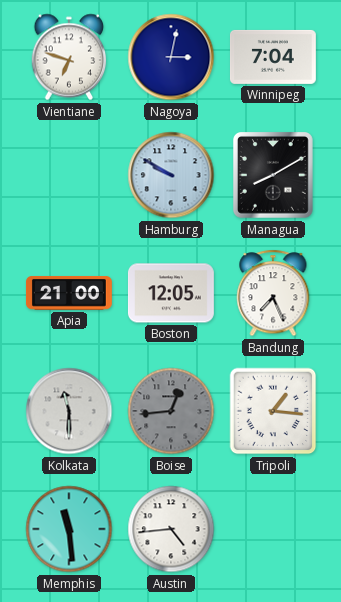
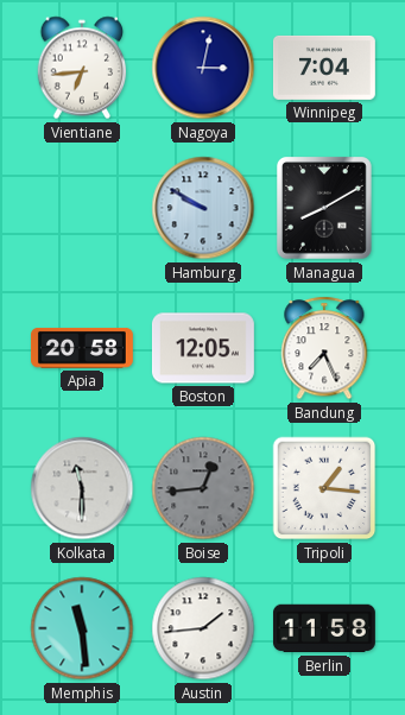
Vientiane: 6:48 -> 6:44
Apia: 21:00 -> 20:58
Austin: 4:44 -> 1:44
Berlin: none -> 11:58
